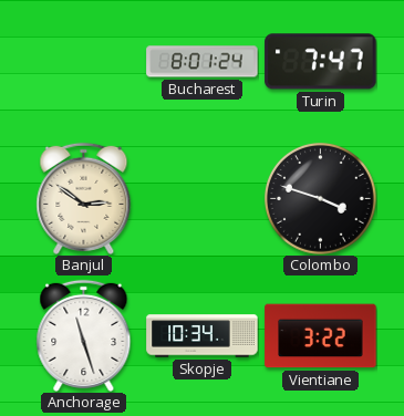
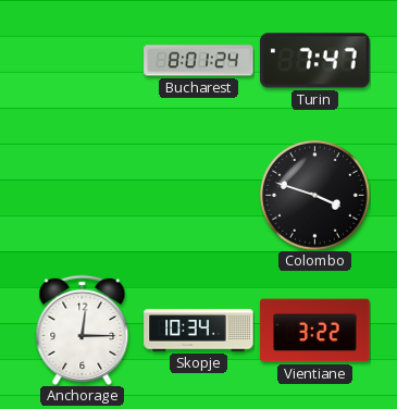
Banjul: 2:51 -> none
Anchorage: 11:27 -> 12:15
